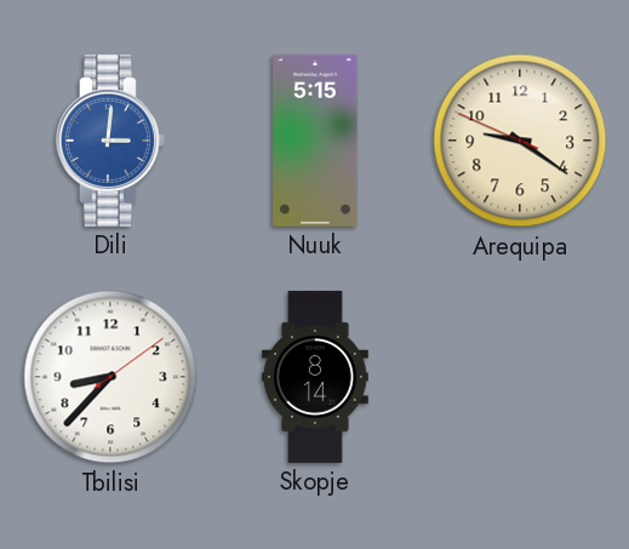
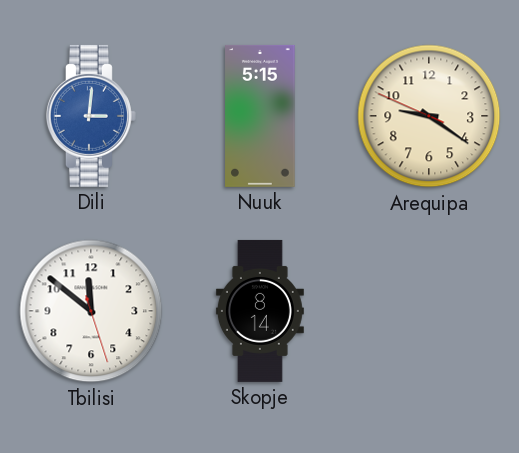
Tbilisi: 8:37 -> 11:51
